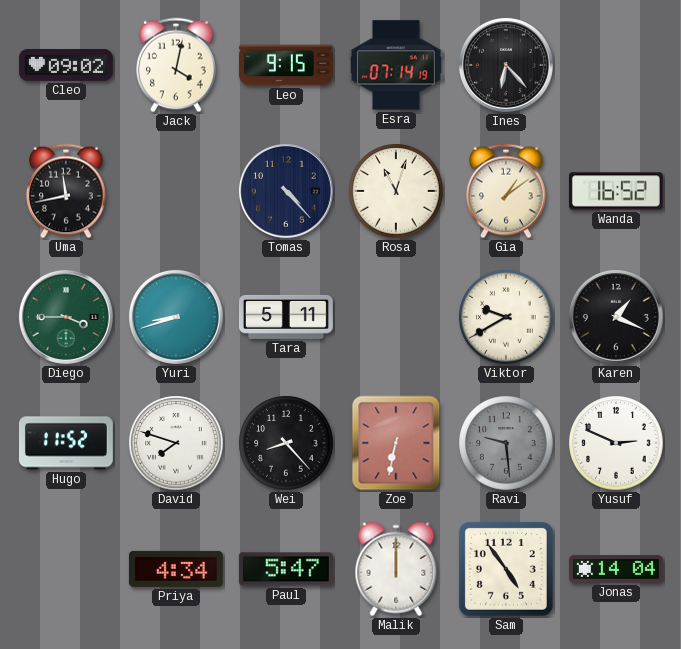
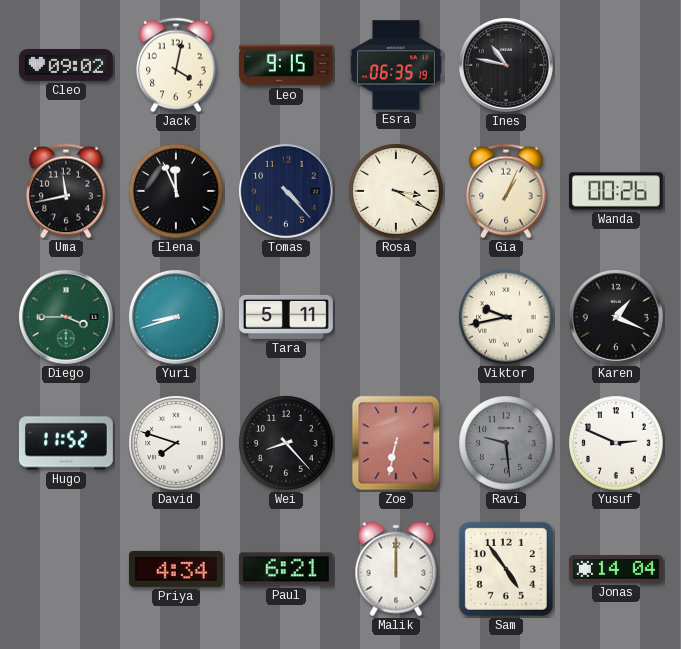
Esra: 07:14 -> 06:35
Ines: 6:23 -> 10:47
Elena: none -> 11:56
Rosa: 11:03 -> 3:20
Gia: 1:09 -> 1:04
Wanda: 16:52 -> 00:26
Viktor: 9:40 -> 9:43
Paul: 5:47 -> 6:21
